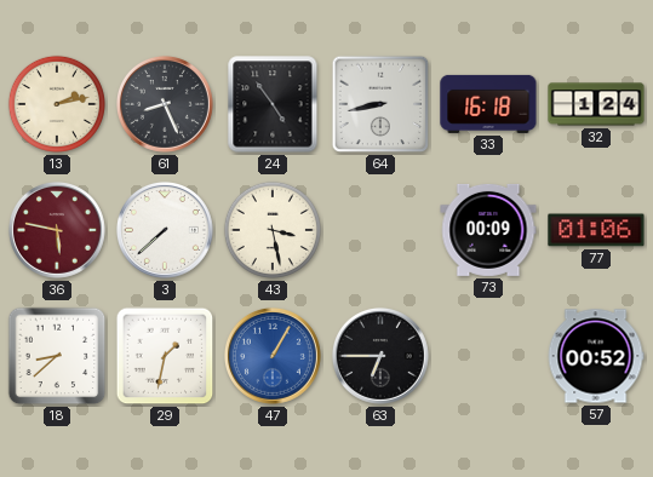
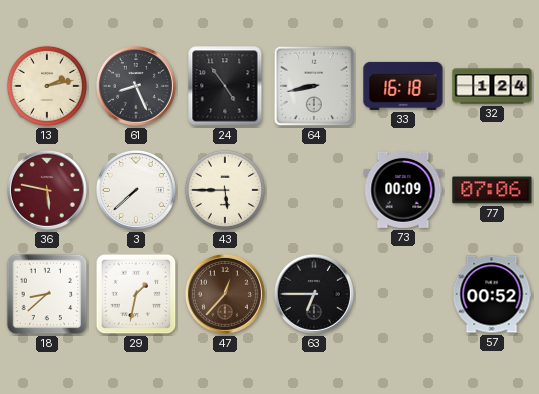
43: 3:28 -> 5:45
77: 01:06 -> 07:06
47: 1:05 -> 12:37
47 dial: blue -> brown
